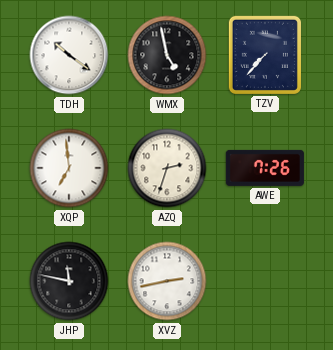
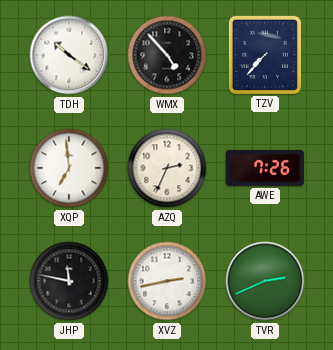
WMX: 4:58 -> 4:53
AZQ: 2:33 -> 2:34
TVR: none -> 2:41
